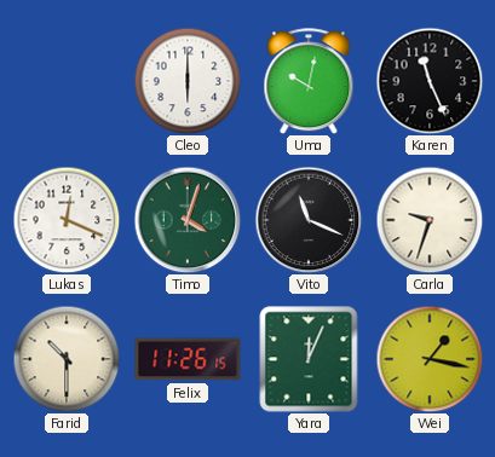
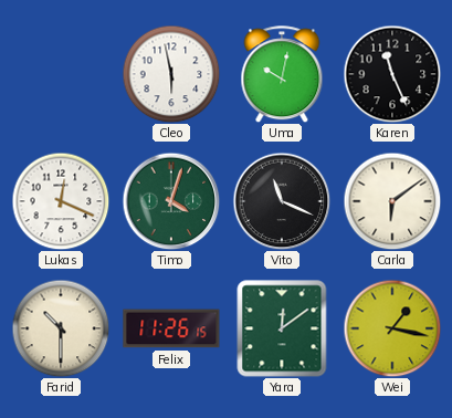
Cleo: 6:00 -> 5:58
Carla: 9:33 -> 6:09
Yara: 12:04 -> 12:09
